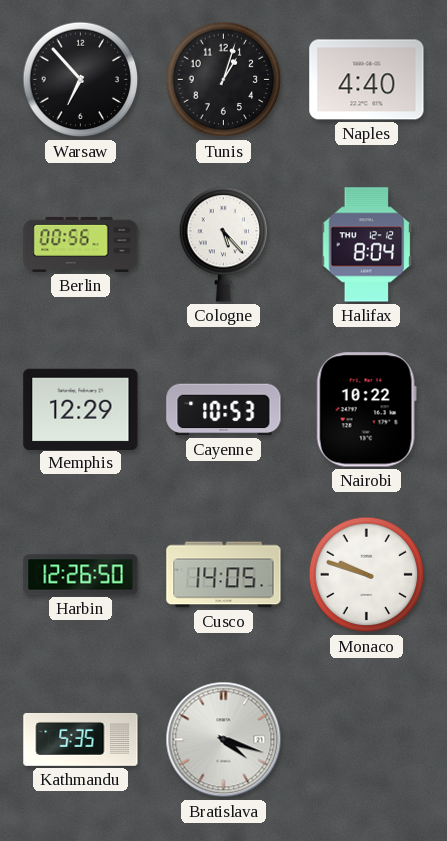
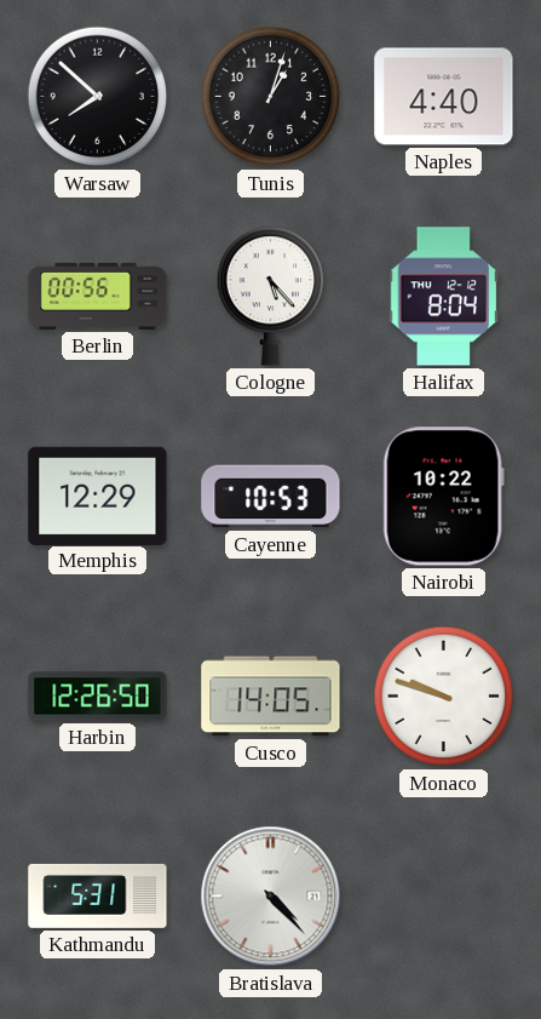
Warsaw: 6:53 -> 7:52
Kathmandu: 5:35 -> 5:31
Bratislava: 4:18 -> 4:23
